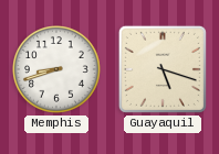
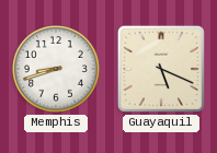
Guayaquil: 5:18 -> 5:19
